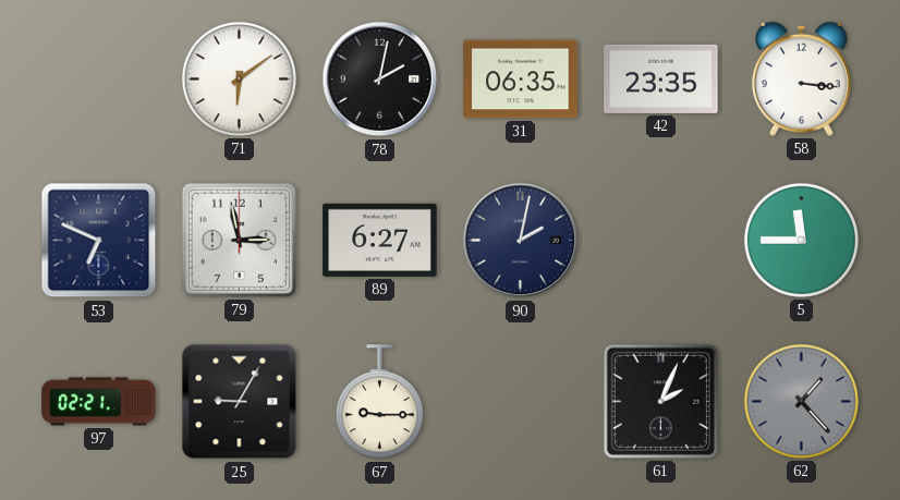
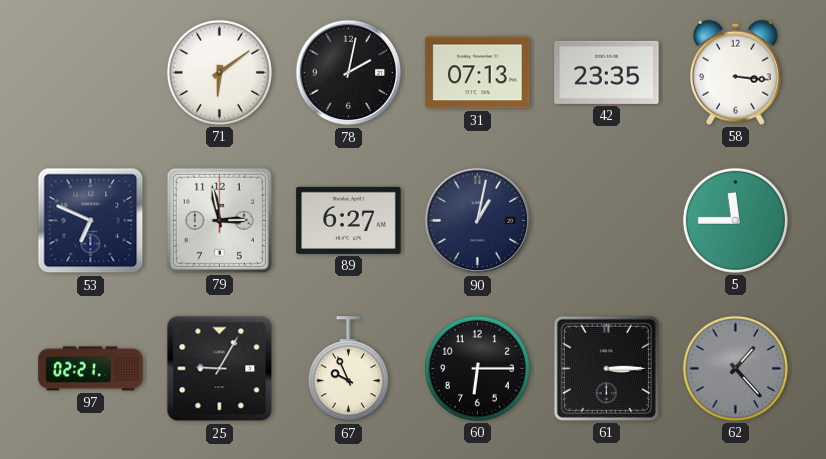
31: 06:35 -> 07:13
90: 2:02 -> 1:02
67: 9:15 -> 9:56
60: none -> 6:15
61: 2:04 -> 3:15
